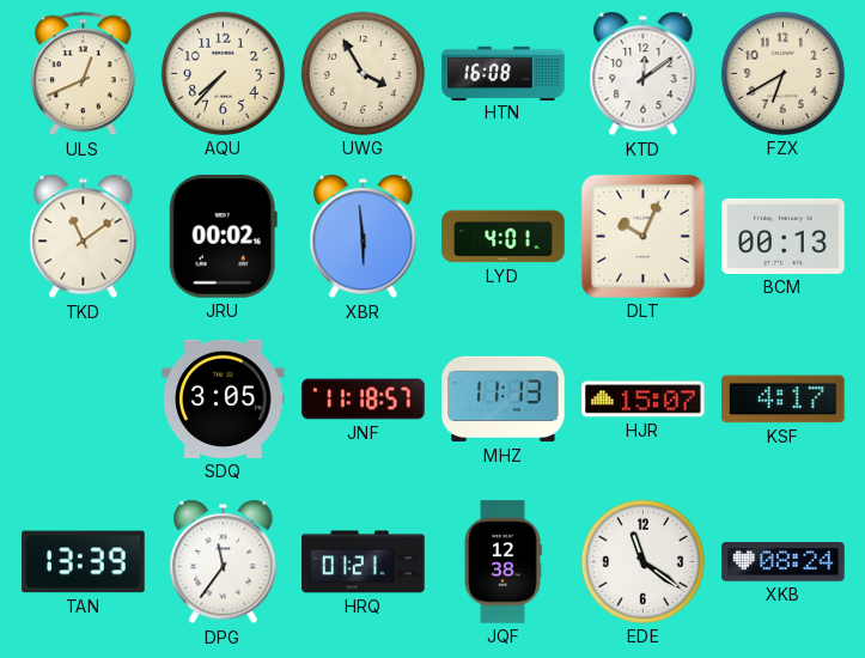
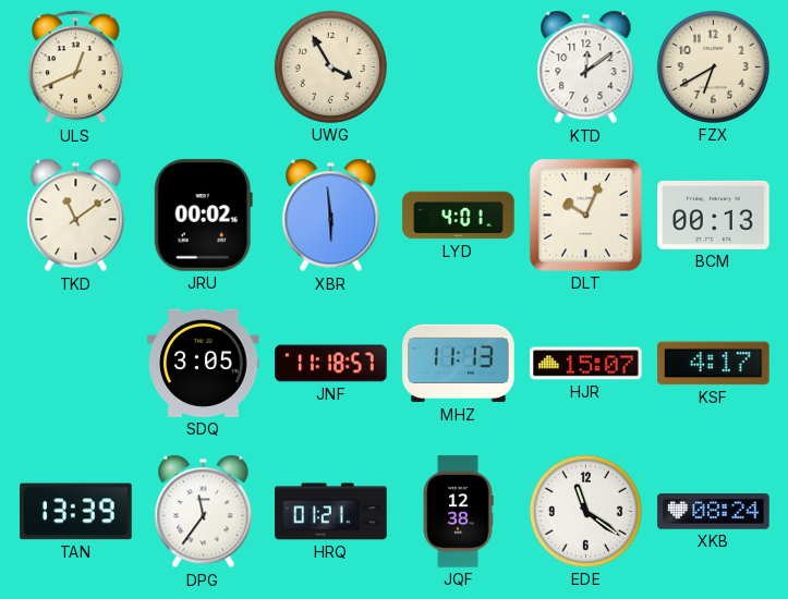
AQU: 7:37 -> none
HTN: 16:08 -> none
